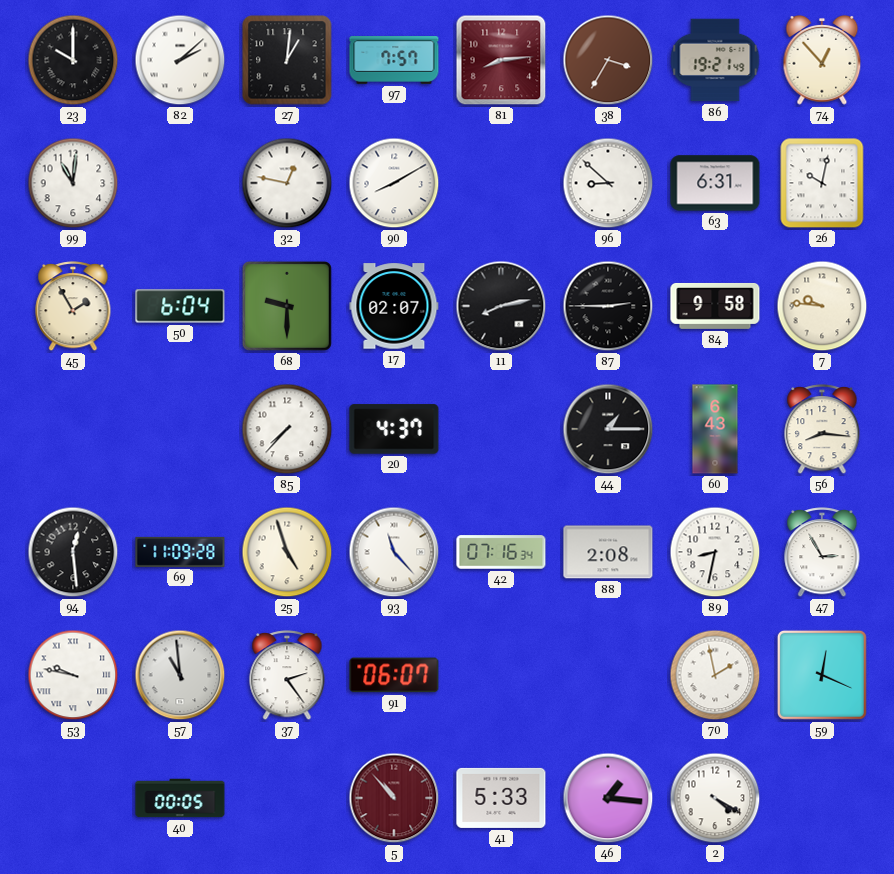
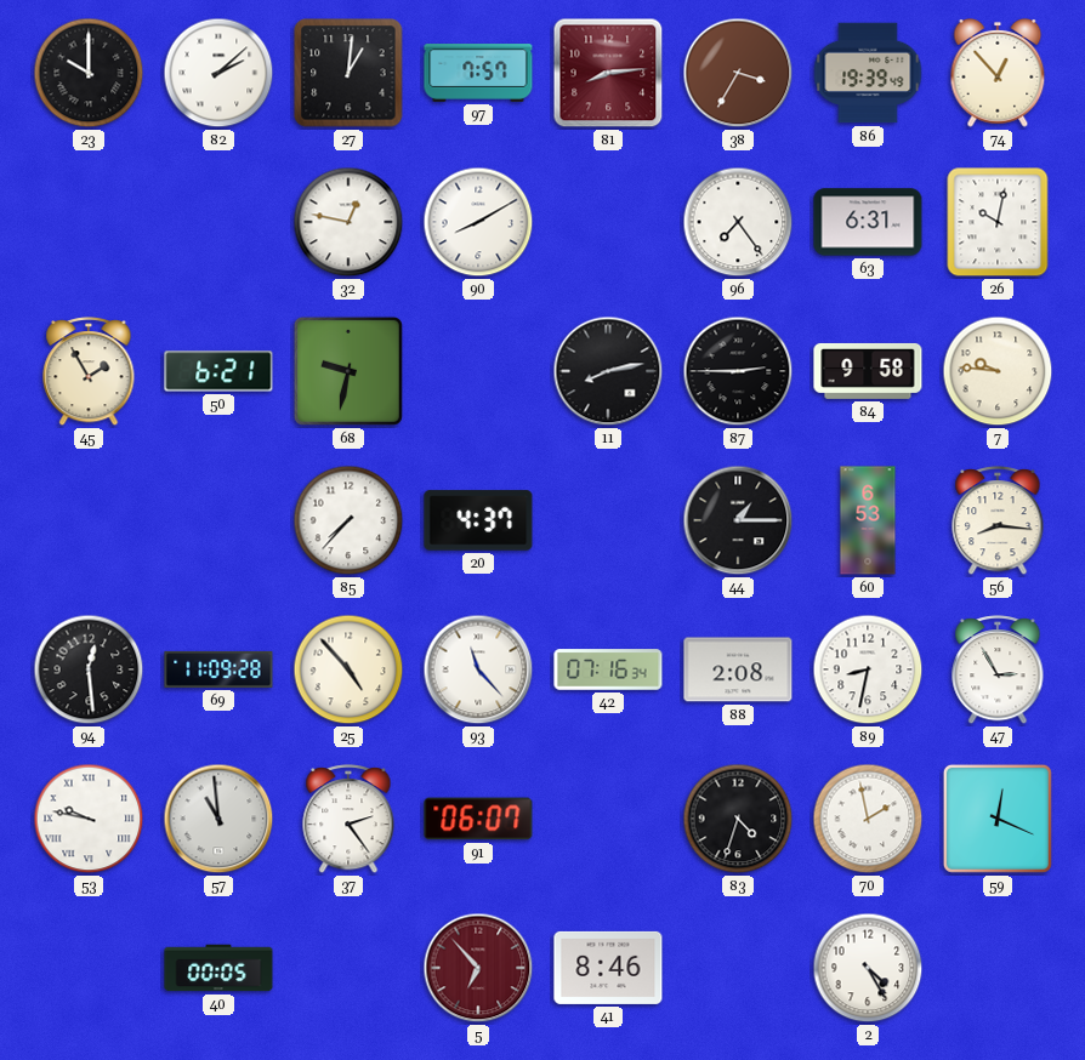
86: 19:21 -> 19:39
99: 11:01 -> none
96: 8:52 -> 7:24
50: 6:04 -> 6:21
68: 9:30 -> 9:32
17: 02:07 -> none
60: 6:43 -> 6:53
25: 4:57 -> 4:53
83: none -> 4:33
5: 10:53 -> 6:53
41: 5:33 -> 8:46
46: 1:16 -> none
2: 4:20 -> 4:25
